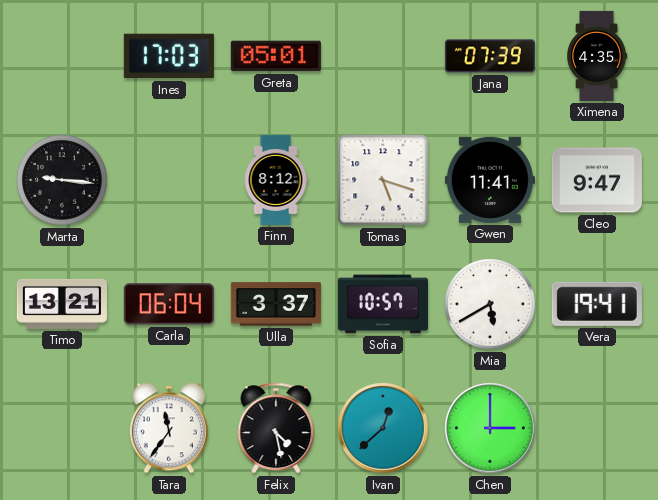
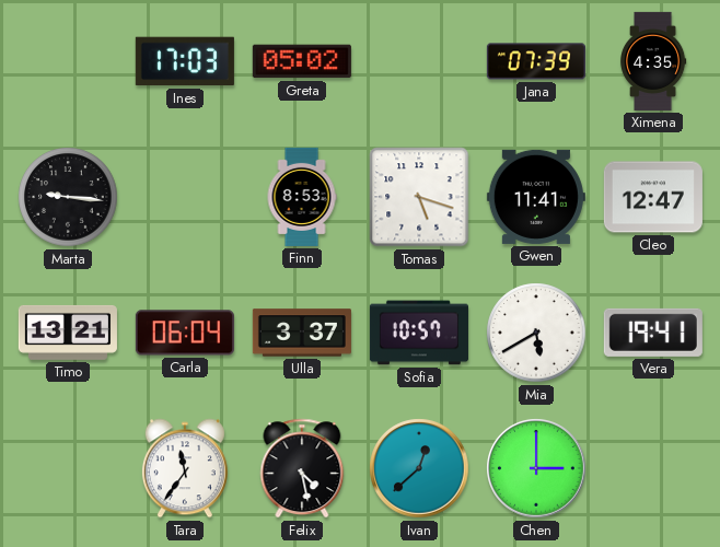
Greta: 05:01 -> 05:02
Finn: 8:12 -> 8:53
Cleo: 9:47 -> 12:47
